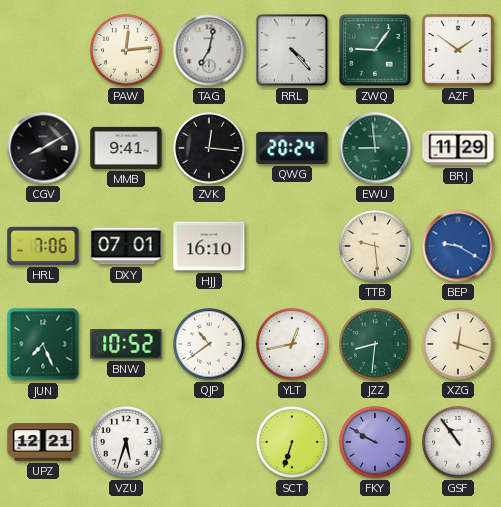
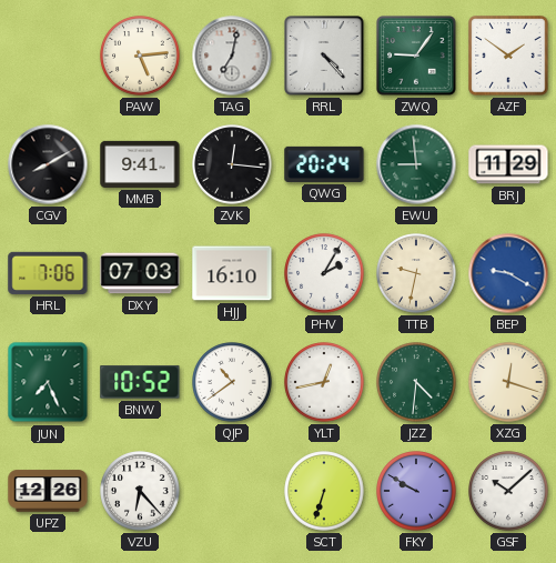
PAW: 12:14 -> 5:14
DXY: 07:01 -> 07:03
PHV: none -> 2:05
TTB: 9:29 -> 9:32
JZZ: 8:31 -> 4:31
UPZ: 12:21 -> 12:26
VZU: 5:33 -> 6:23
GSF: 10:54 -> 10:08
